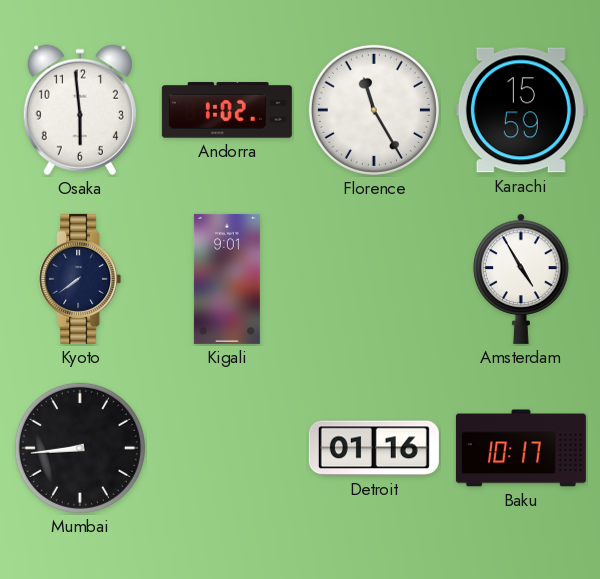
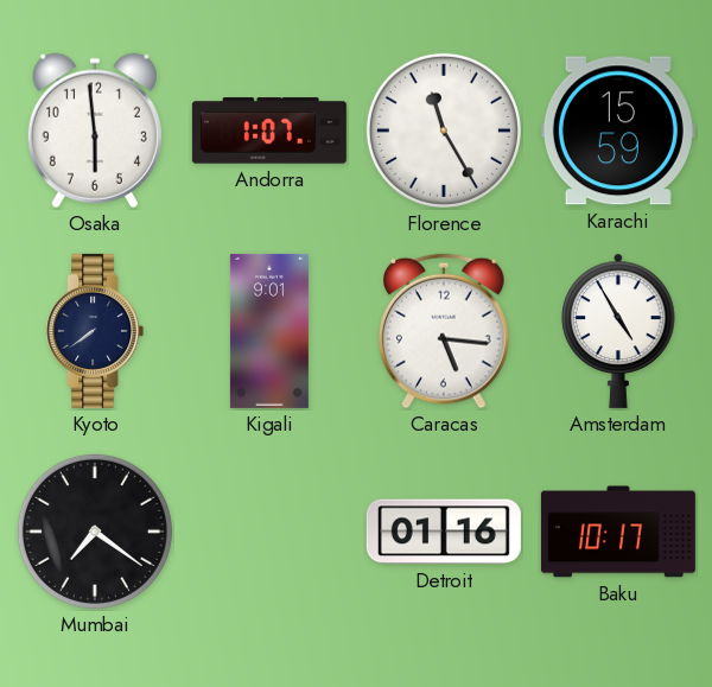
Andorra: 1:02 -> 1:07
Caracas: none -> 5:16
Mumbai: 8:44 -> 7:21
